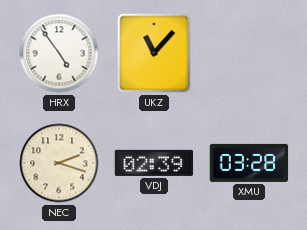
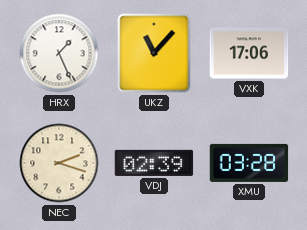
HRX: 4:54 -> 1:26
VXK: none -> 17:06
